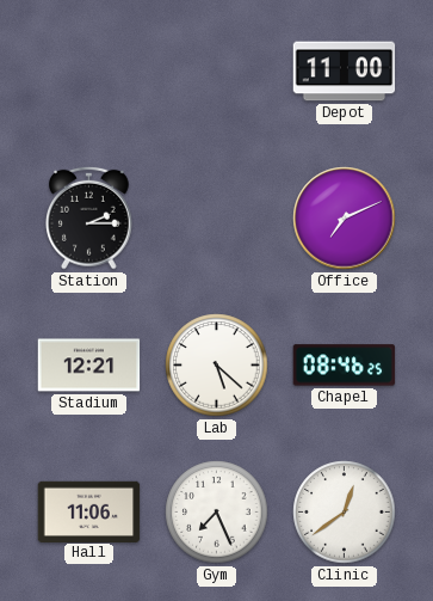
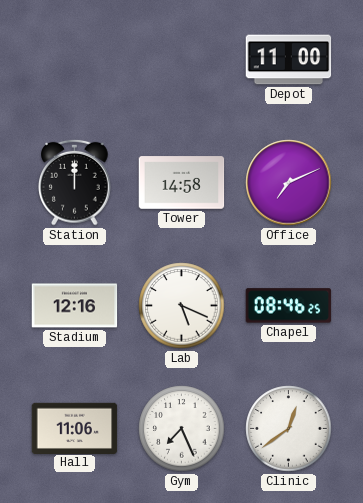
Station: 2:15 -> 12:00
Tower: none -> 14:58
Stadium: 12:21 -> 12:16
Lab: 5:22 -> 5:19
